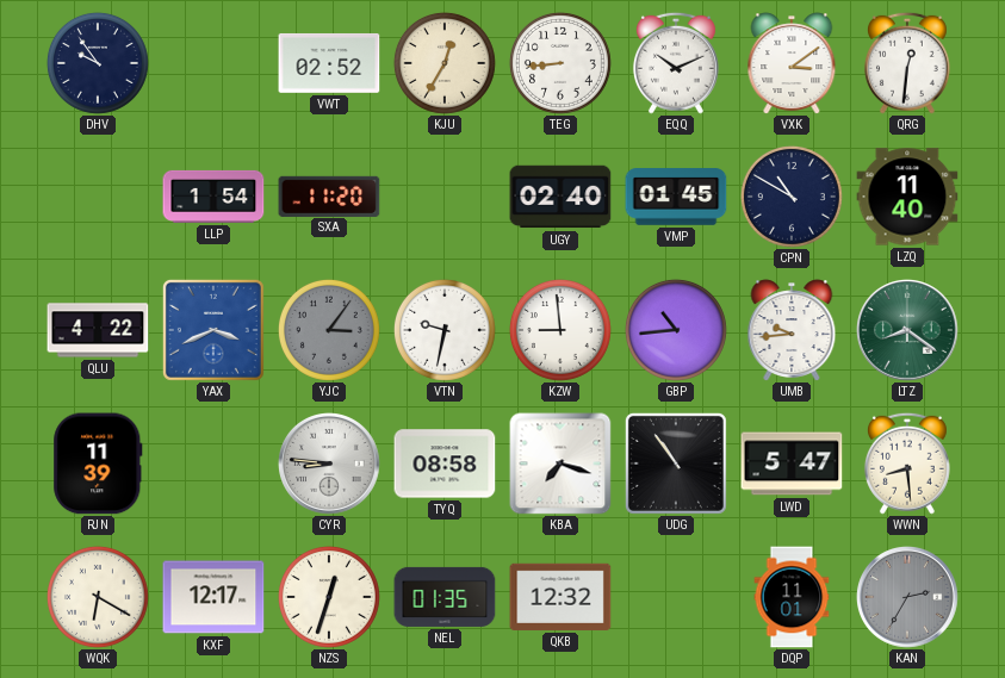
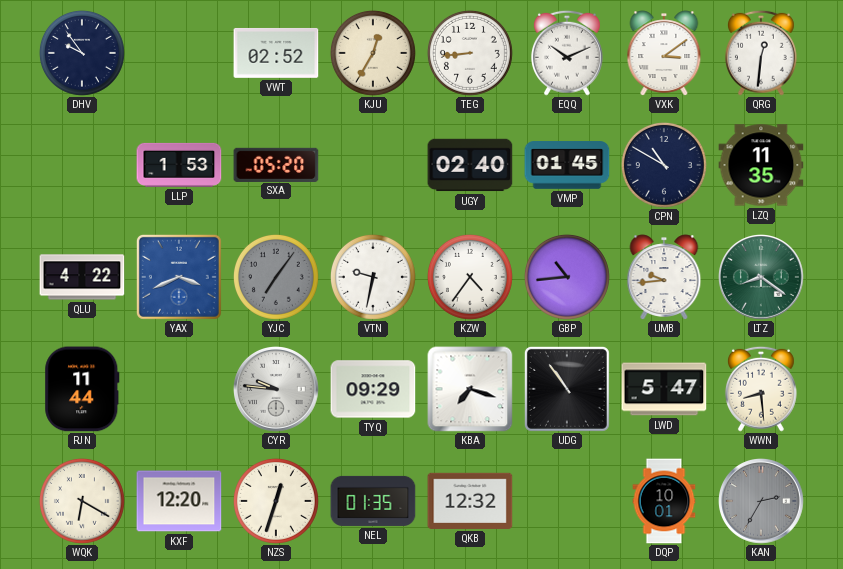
LLP: 1:54 -> 1:53
SXA: 11:20 -> 05:20
LZQ: 11:40 -> 11:35
YJC: 3:06 -> 7:06
KZW: 8:59 -> 4:36
RJN: 11:39 -> 11:44
CYR: 8:46 -> 9:46
TYQ: 08:58 -> 09:29
KXF: 12:17 -> 12:20
DQP: 11:01 -> 10:01
